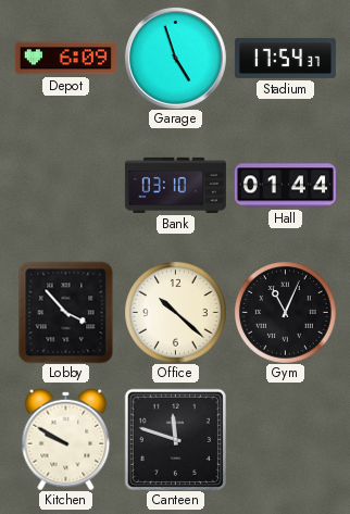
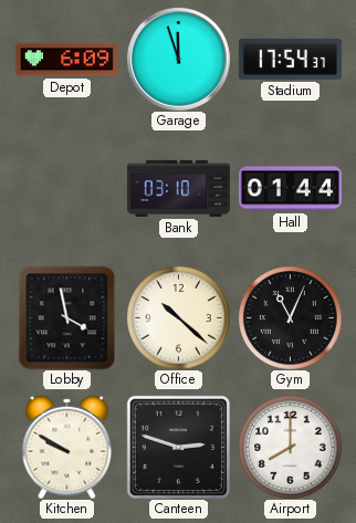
Garage: 4:57 -> 11:57
Lobby: 3:53 -> 3:58
Canteen: 11:48 -> 2:48
Airport: none -> 8:00
